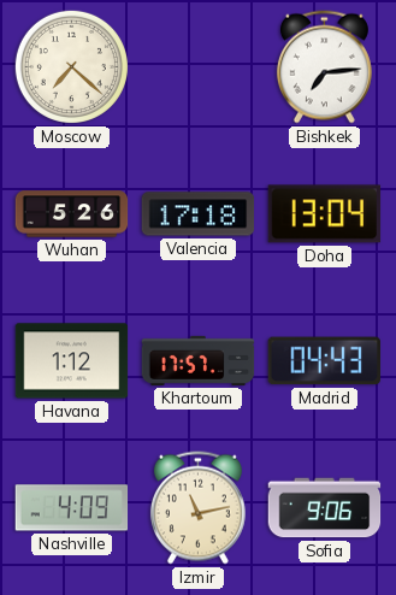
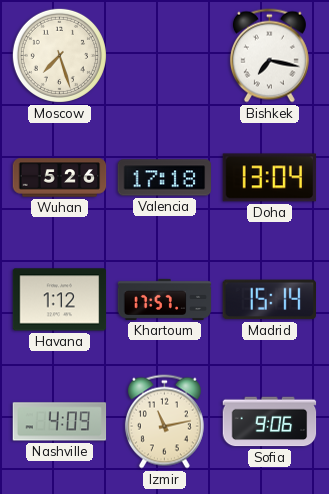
Moscow: 7:22 -> 7:27
Bishkek: 7:14 -> 7:17
Madrid: 04:43 -> 15:14
